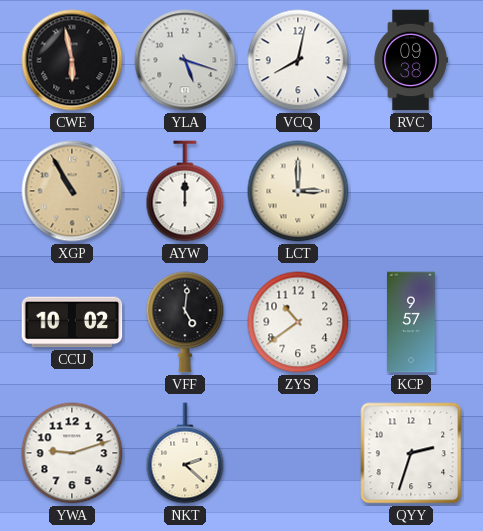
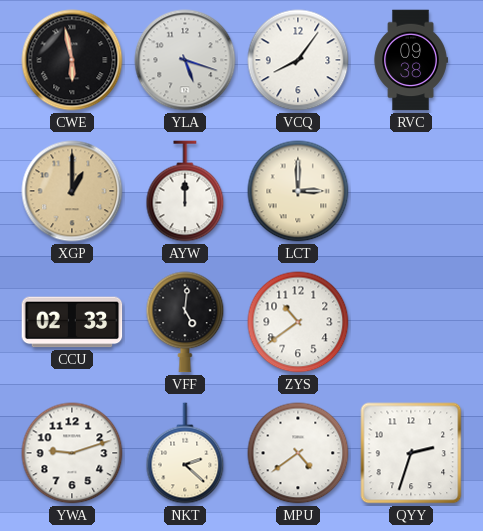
VCQ: 8:02 -> 8:06
XGP: 10:55 -> 1:00
CCU: 10:02 -> 02:33
KCP: 9:57 -> none
MPU: none -> 4:39
